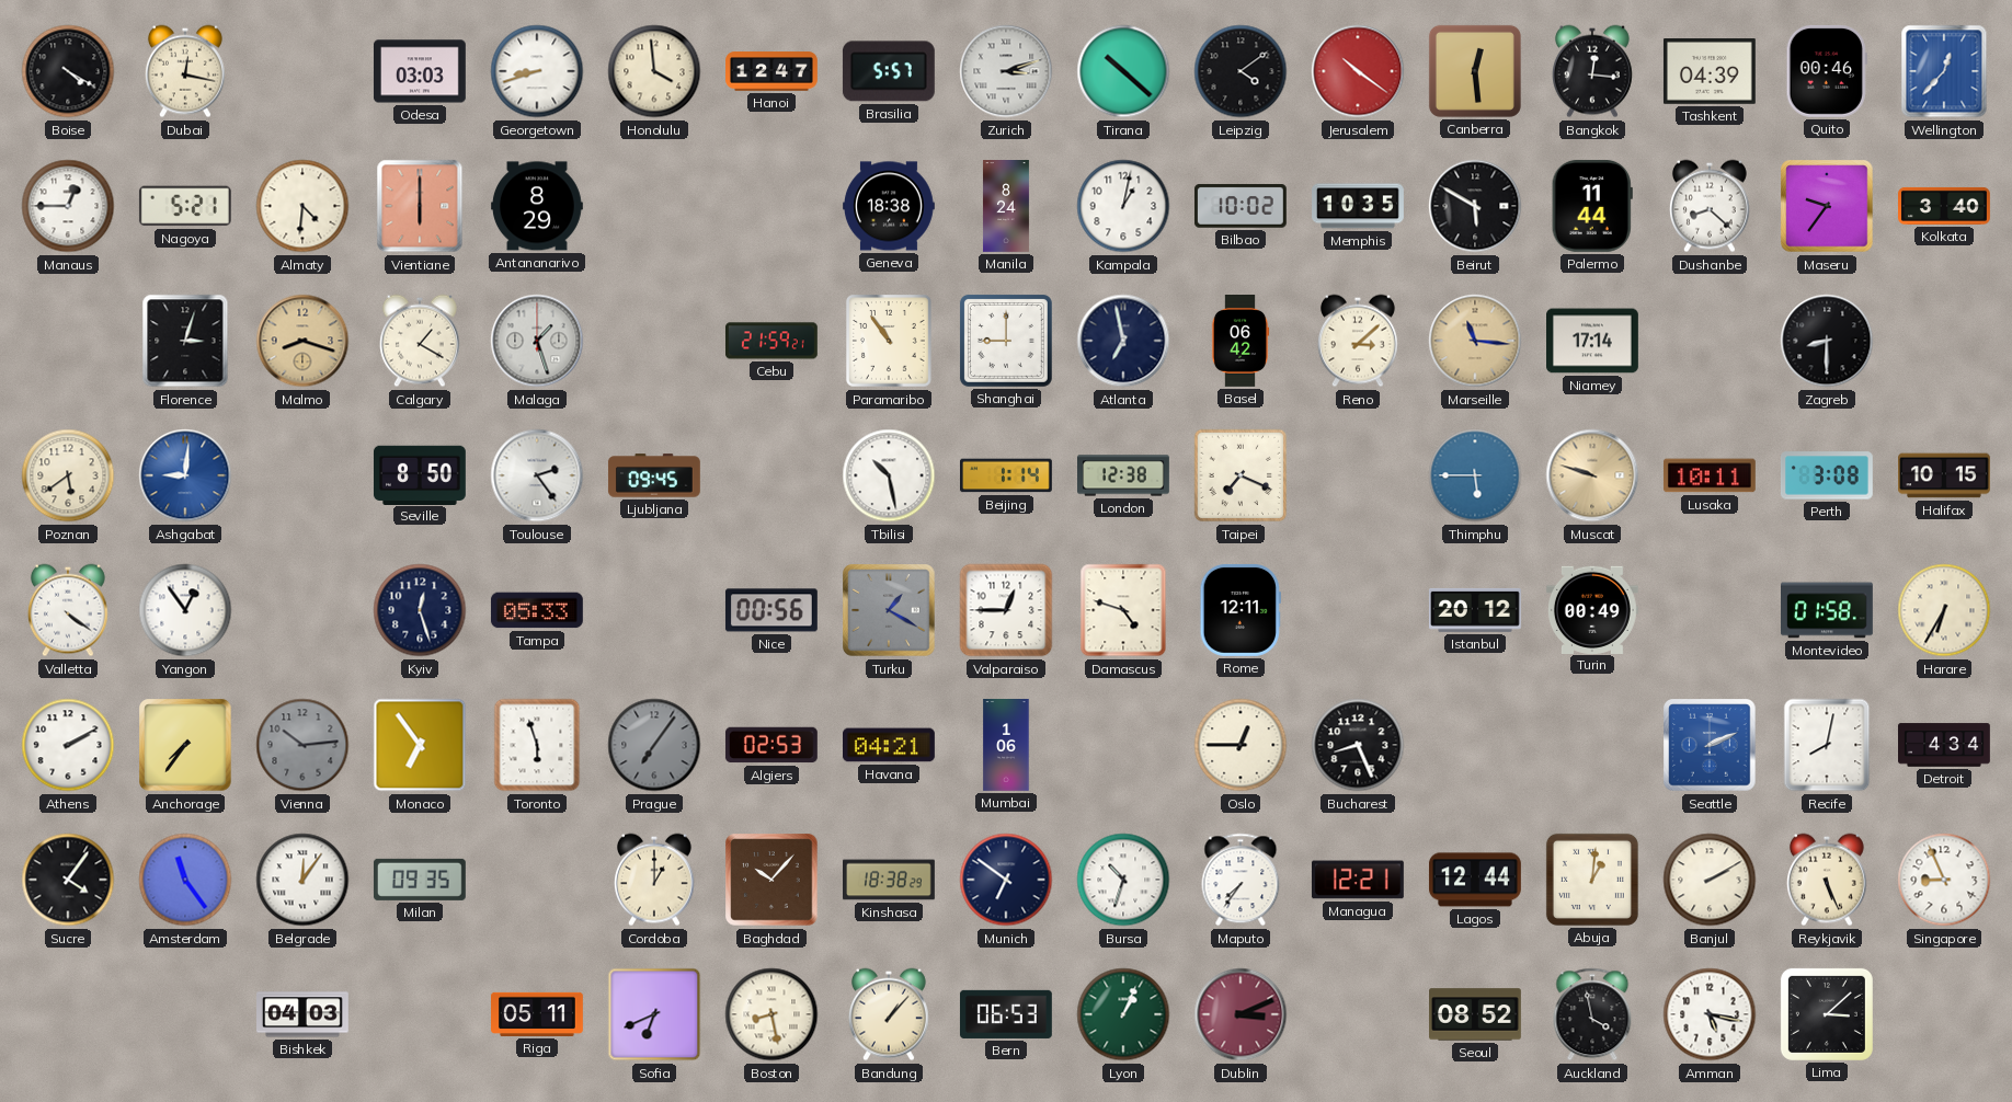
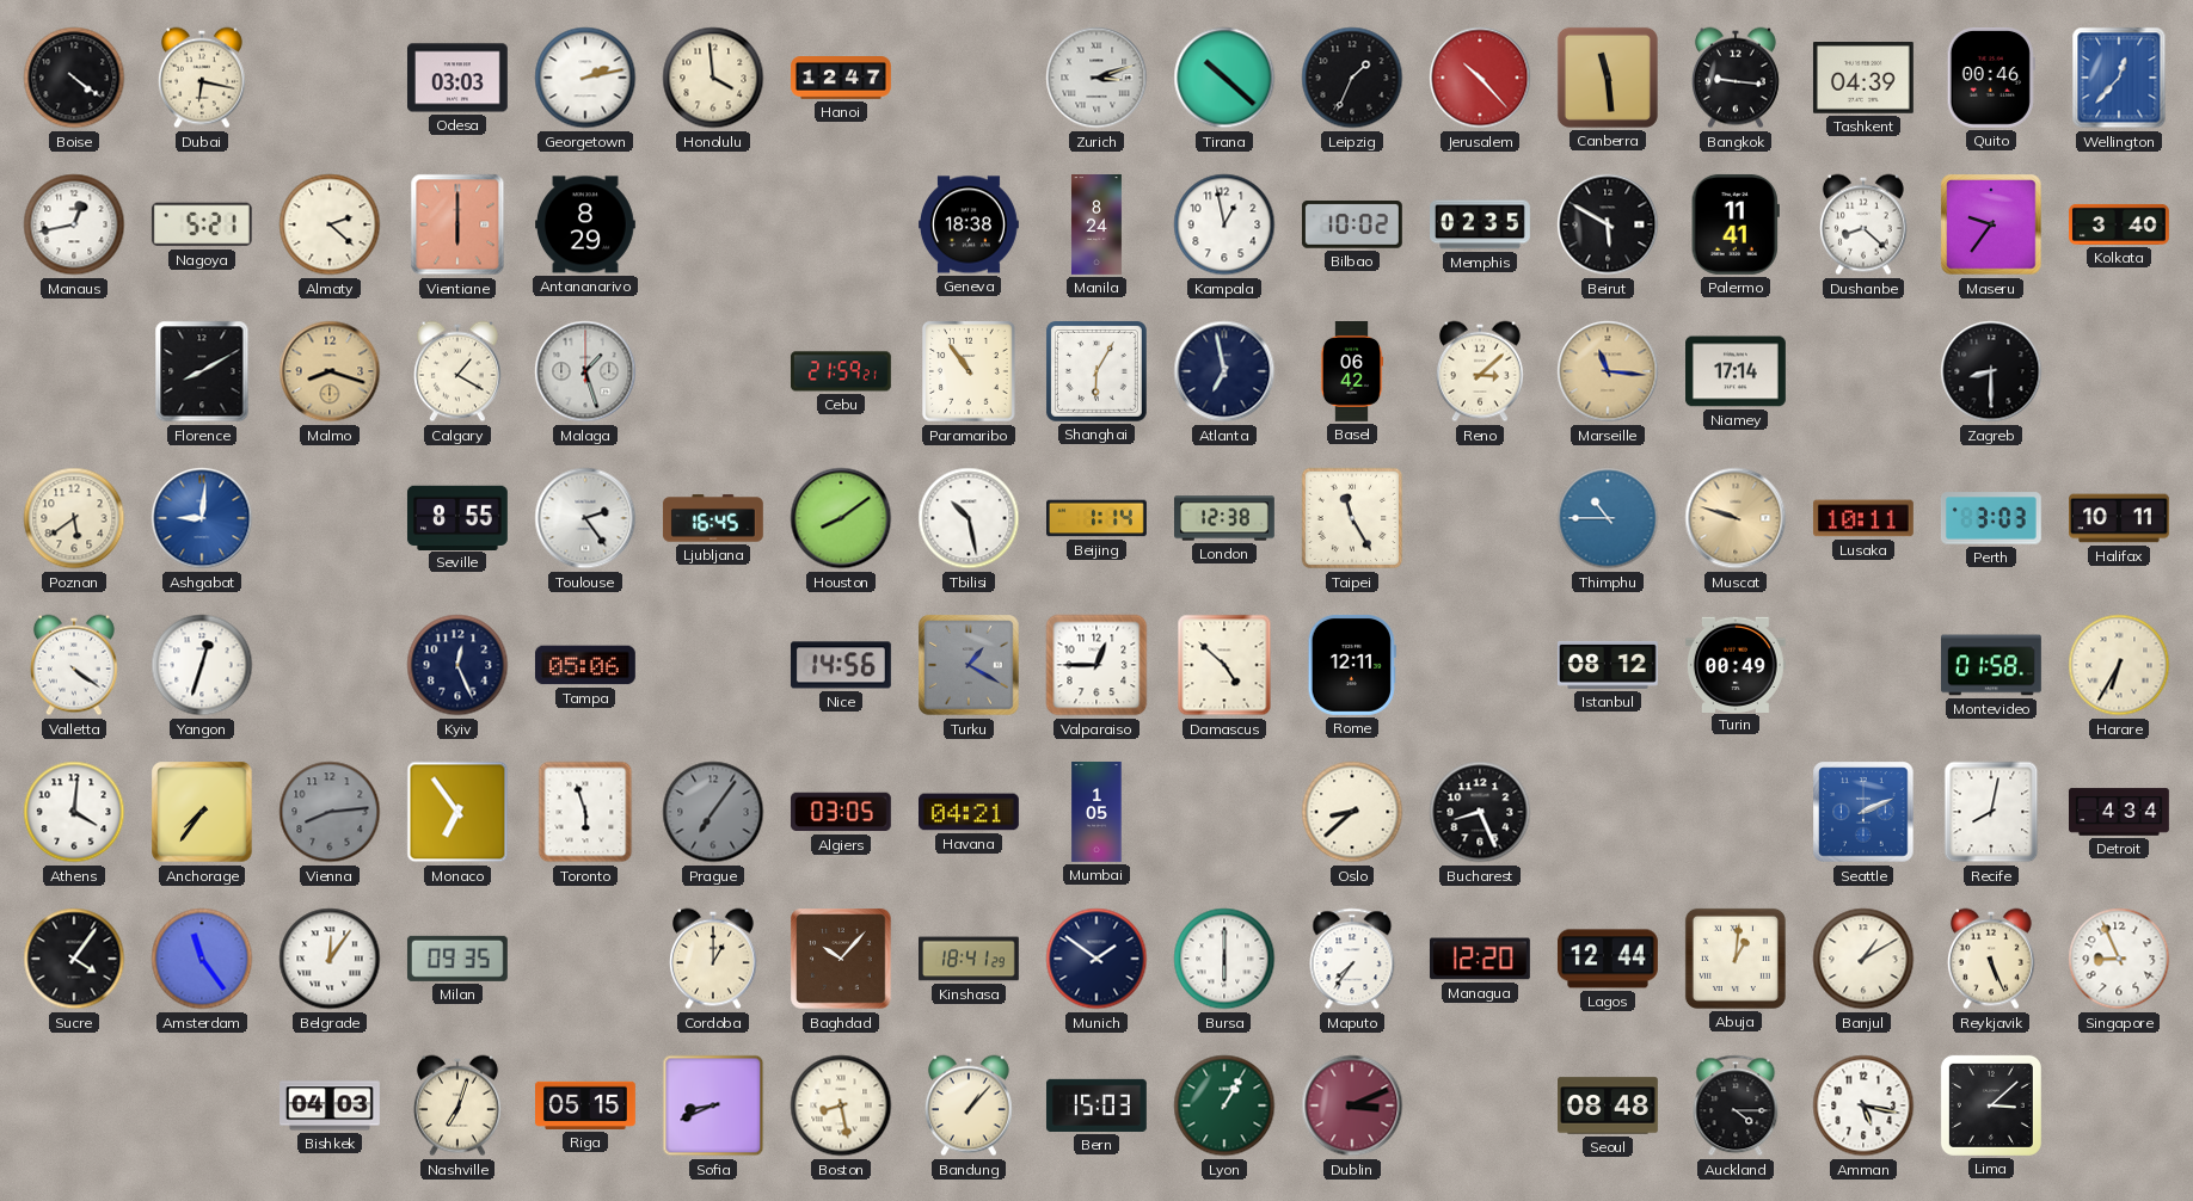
Boise: 4:20 -> 4:21
Dubai: 12:17 -> 6:17
Georgetown: 8:42 -> 2:13
Brasilia: 5:57 -> none
Leipzig: 4:09 -> 1:34
Jerusalem: 10:21 -> 10:23
Canberra: 12:29 -> 11:29
Bangkok: 12:16 -> 9:16
Manaus: 12:45 -> 12:43
Almaty: 4:31 -> 2:22
Kampala: 1:02 -> 12:58
Memphis: 10:35 -> 02:35
Palermo: 11:44 -> 11:41
Florence: 3:03 -> 8:10
Shanghai: 9:00 -> 6:05
Seville: 8:50 -> 8:55
Ljubljana: 09:45 -> 16:45
Houston: none -> 8:09
Taipei: 7:19 -> 11:25
Thimphu: 5:45 -> 10:45
Perth: 3:08 -> 3:03
Halifax: 10:15 -> 10:11
Yangon: 12:54 -> 12:33
Kyiv: 12:27 -> 12:26
Tampa: 05:33 -> 05:06
Nice: 00:56 -> 14:56
Damascus: 4:48 -> 4:52
Istanbul: 20:12 -> 08:12
Athens: 2:10 -> 4:01
Vienna: 10:14 -> 8:14
Algiers: 02:53 -> 03:05
Mumbai: 1:06 -> 1:05
Oslo: 12:45 -> 8:38
Kinshasa: 18:38 -> 18:41
Munich: 6:51 -> 1:51
Bursa: 10:33 -> 6:00
Managua: 12:21 -> 12:20
Banjul: 2:10 -> 1:10
Nashville: none -> 7:03
Riga: 05:11 -> 05:15
Sofia: 6:41 -> 8:41
Bern: 06:53 -> 15:03
Lyon: 1:04 -> 1:05
Seoul: 08:52 -> 08:48
Auckland: 3:58 -> 4:15
